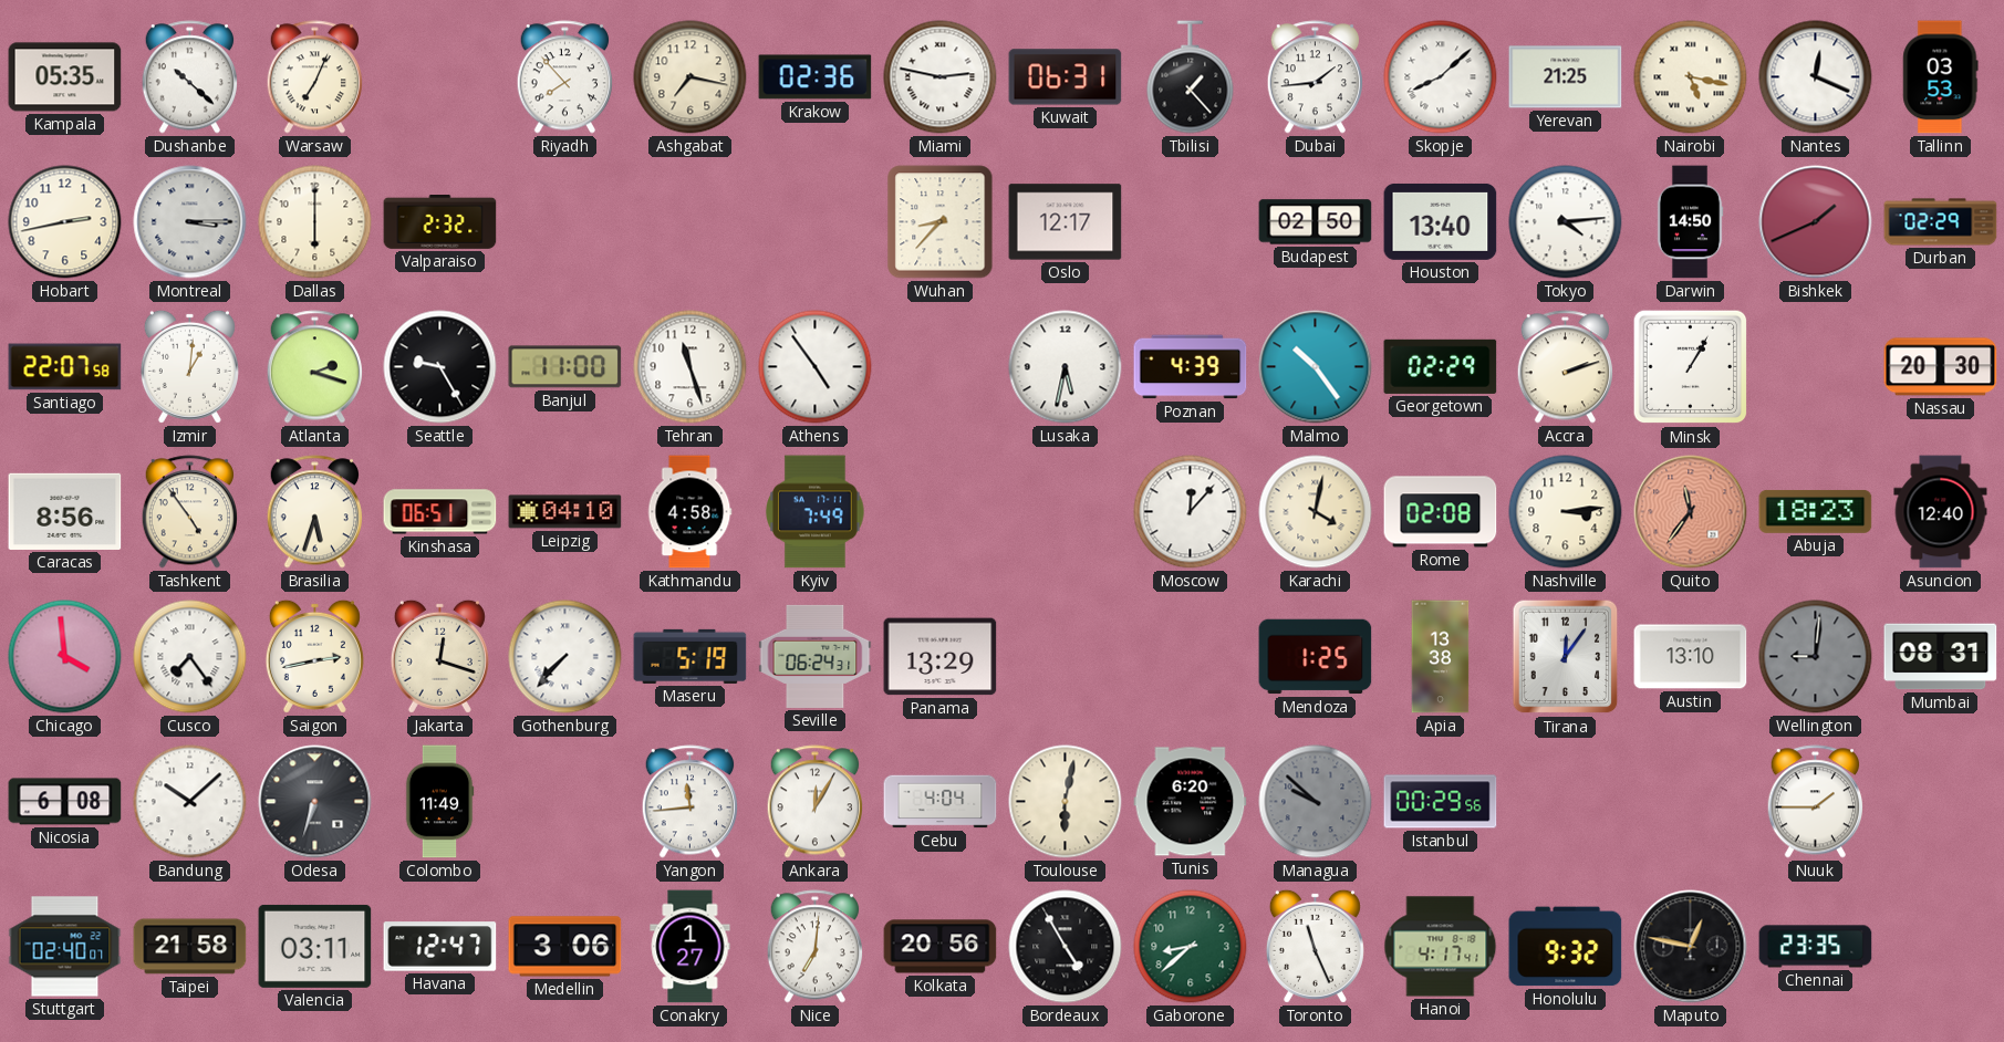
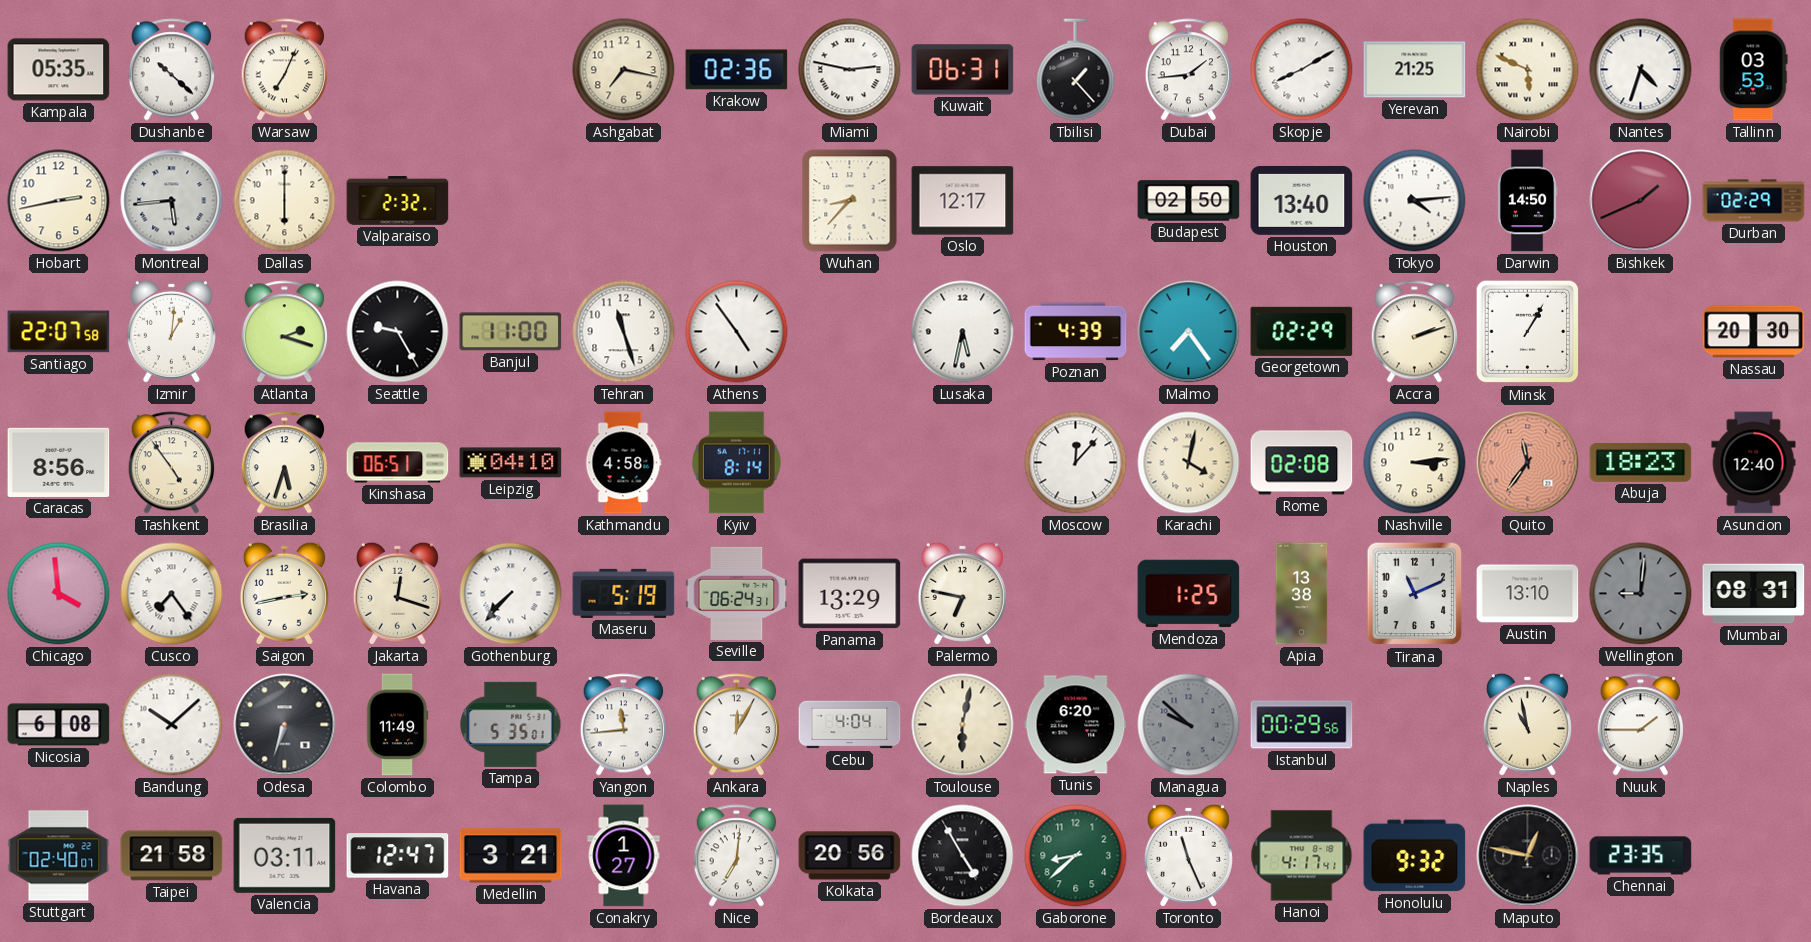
Riyadh: 7:53 -> none
Skopje: 8:08 -> 8:10
Nairobi: 5:17 -> 5:49
Nantes: 12:19 -> 4:33
Montreal: 3:15 -> 5:44
Malmo: 10:24 -> 7:24
Kyiv: 7:49 -> 8:14
Palermo: none -> 6:47
Tirana: 12:06 -> 11:11
Tampa: none -> 5:35
Naples: none -> 10:58
Medellin: 3:06 -> 3:21
